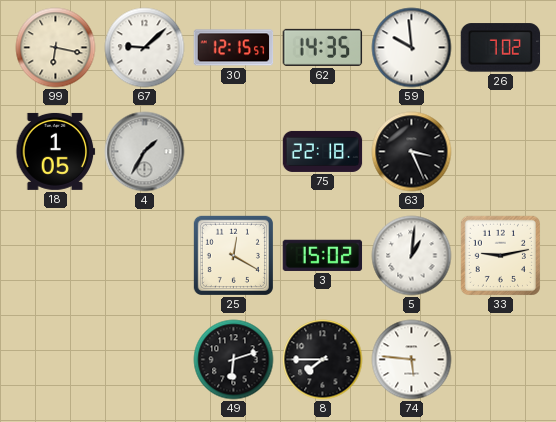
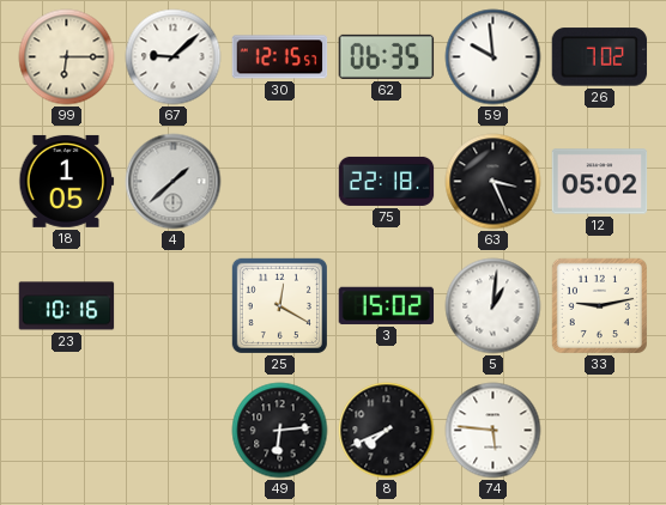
99: 6:17 -> 6:15
62: 14:35 -> 06:35
4: 1:35 -> 1:38
12: none -> 05:02
23: none -> 10:16
49: 6:12 -> 6:14
8: 7:45 -> 7:41
